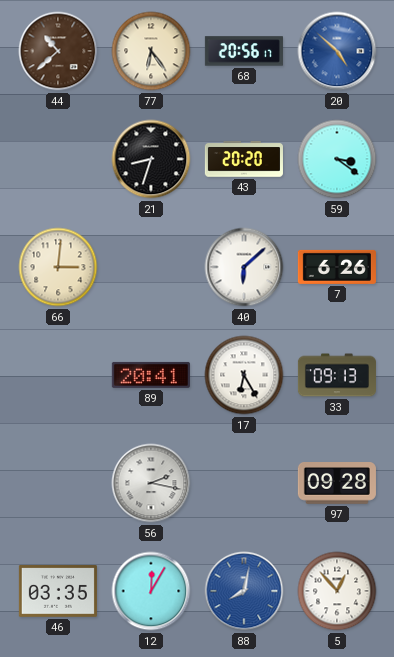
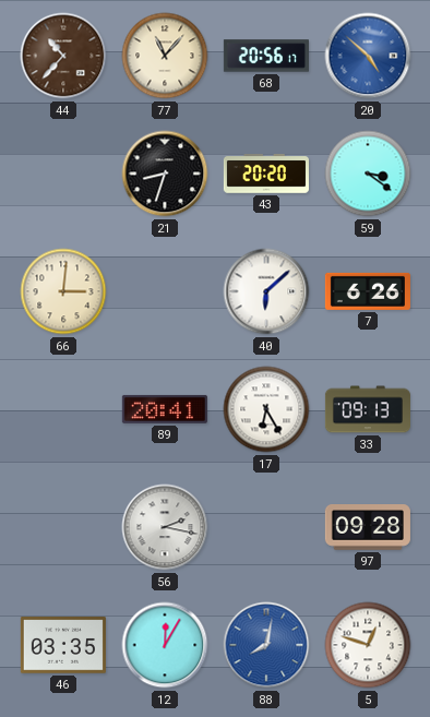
44: 10:38 -> 10:37
77: 6:24 -> 11:07
5: 12:53 -> 12:48
